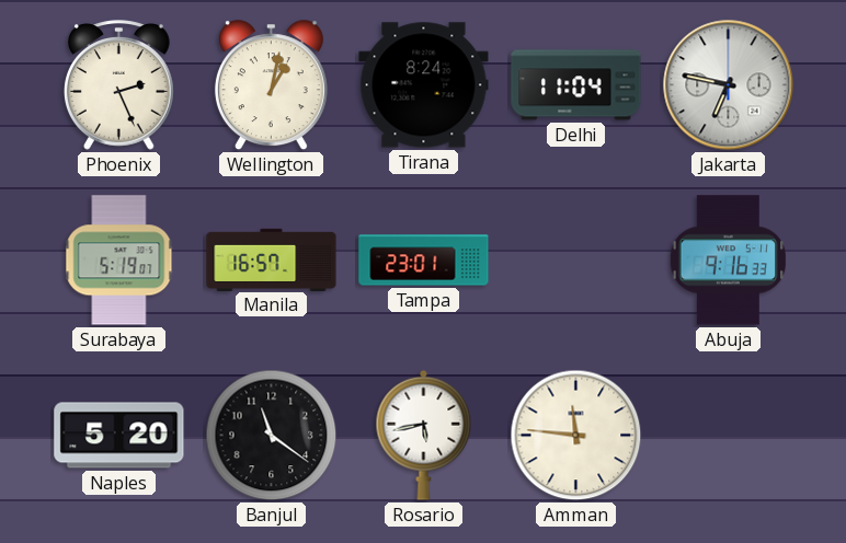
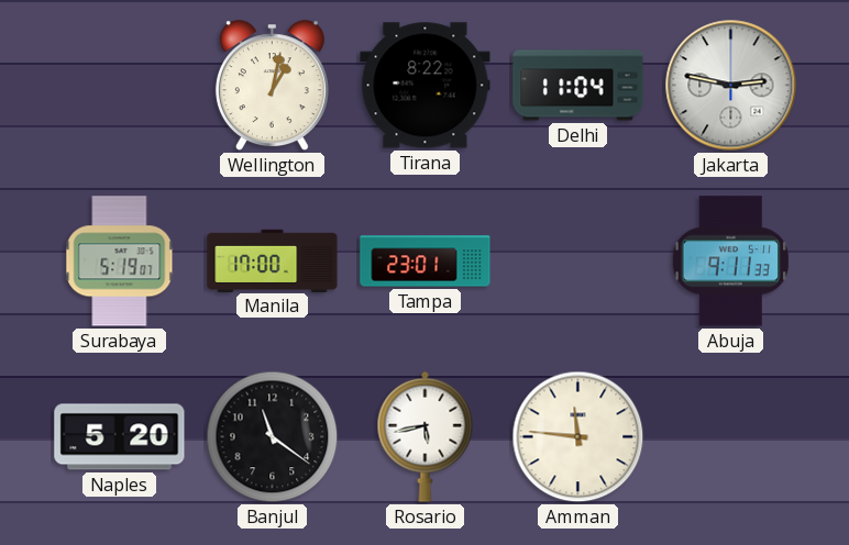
Phoenix: 2:26 -> none
Tirana: 8:24 -> 8:22
Jakarta: 6:47 -> 2:47
Manila: 16:57 -> 17:00
Abuja: 9:16 -> 9:11
